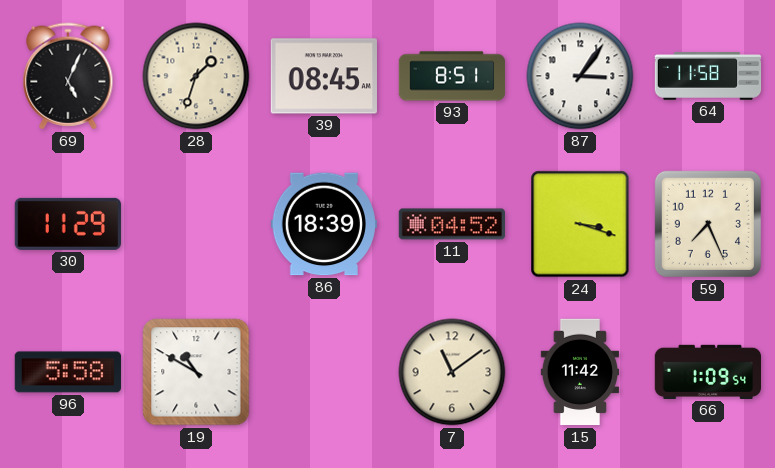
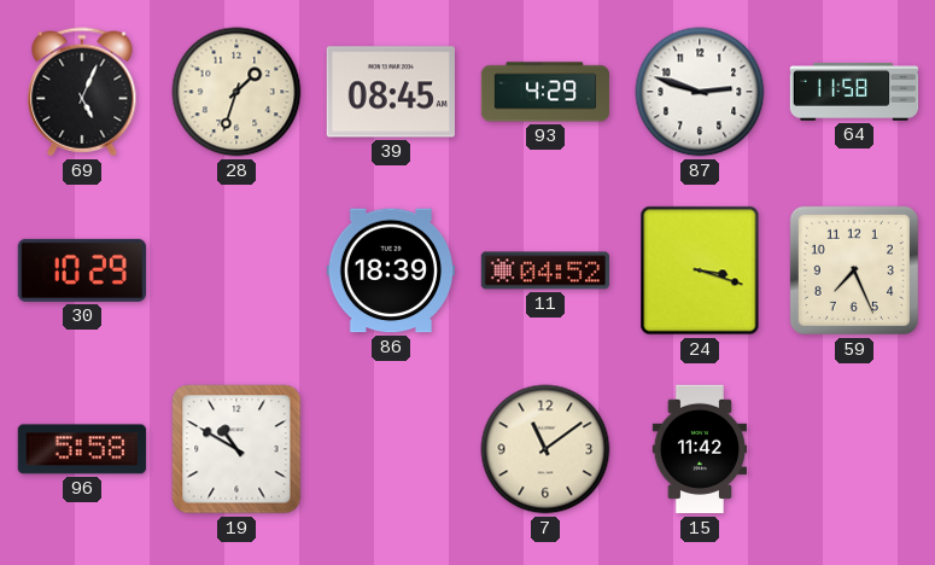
93: 8:51 -> 4:29
87: 3:06 -> 2:48
30: 11:29 -> 10:29
66: 1:09 -> none
